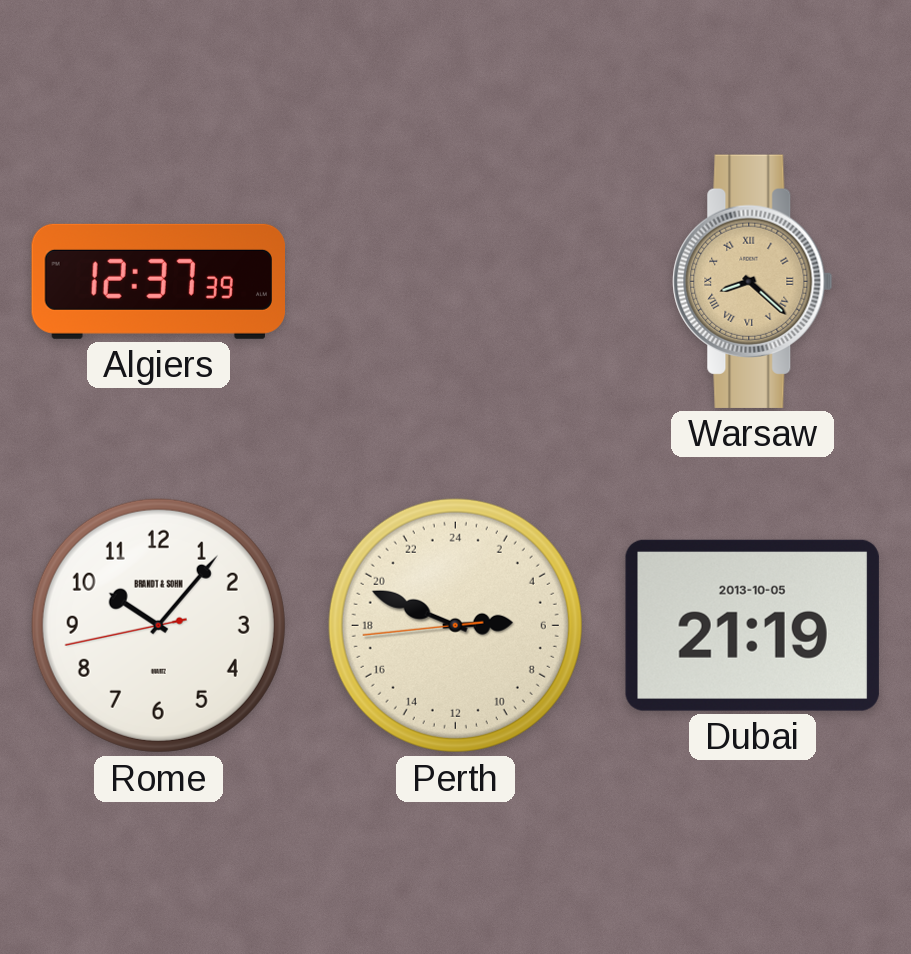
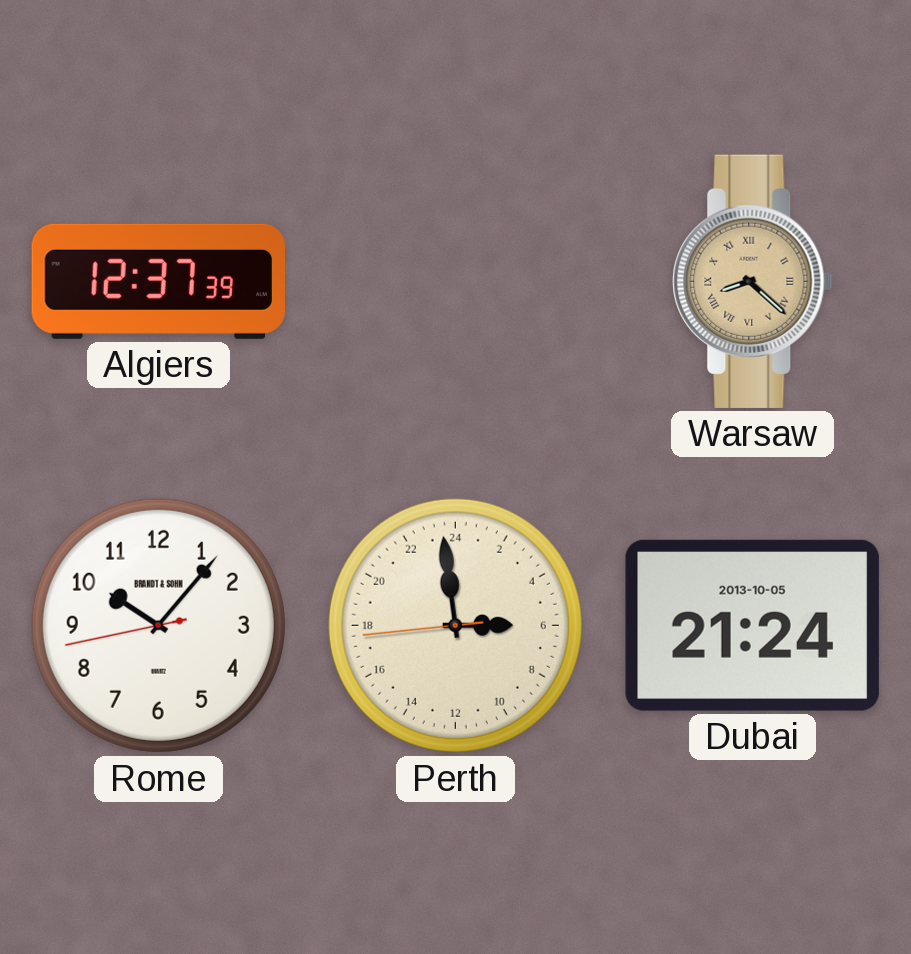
Perth: 5:48 -> 5:58
Dubai: 21:19 -> 21:24
